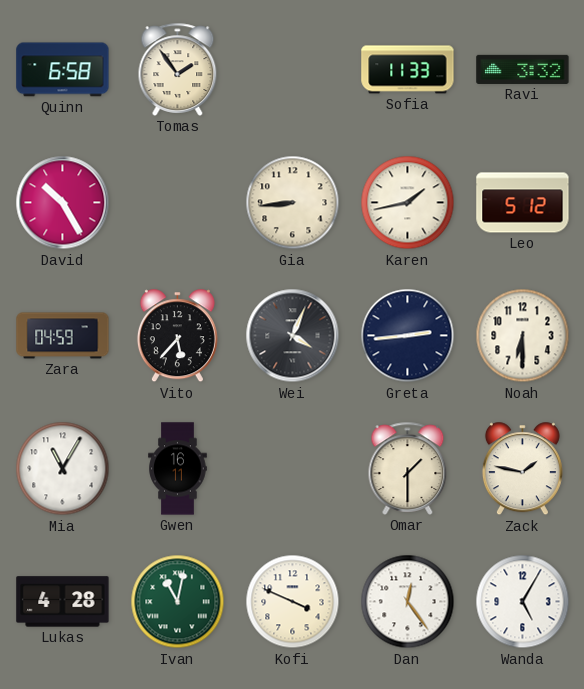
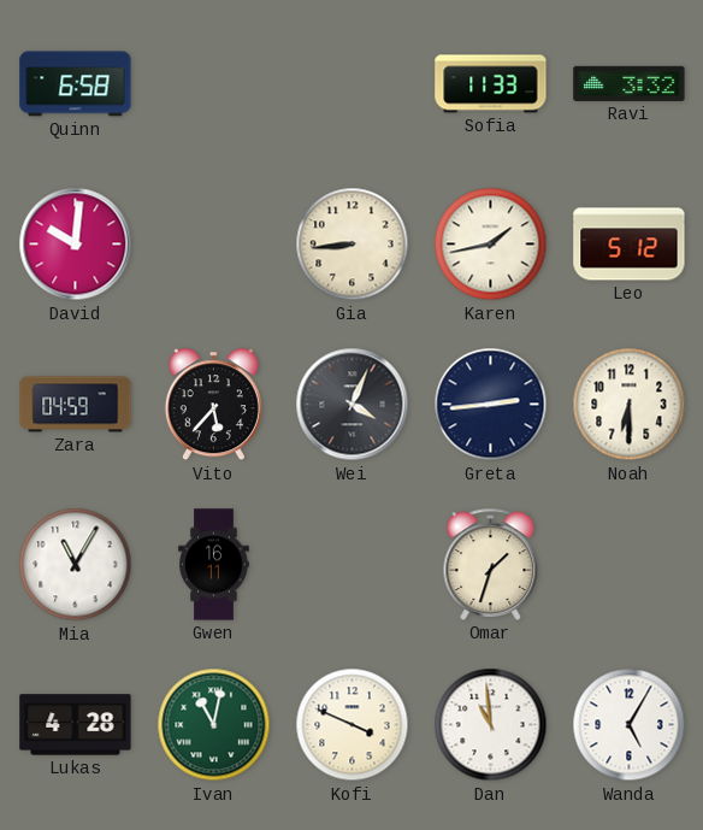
Tomas: 1:54 -> none
David: 10:25 -> 10:01
Omar: 1:30 -> 1:33
Zack: 1:47 -> none
Dan: 12:24 -> 10:59
